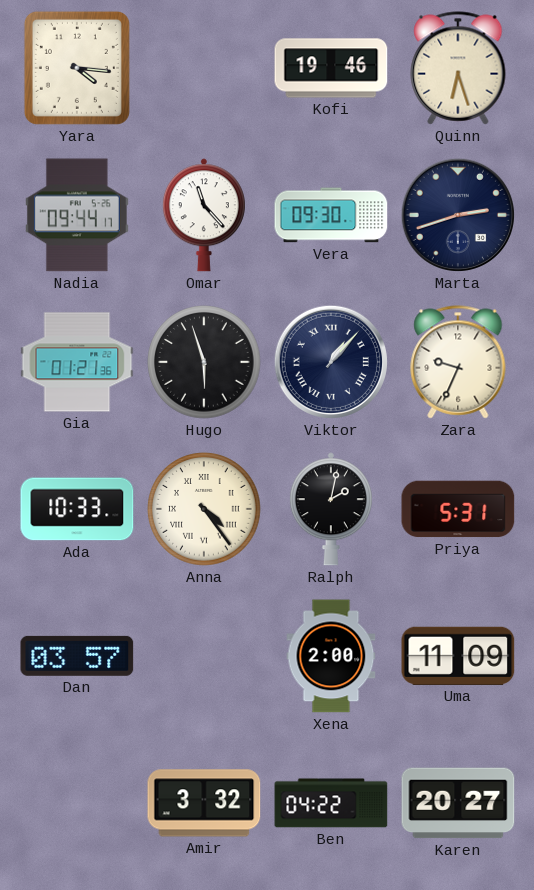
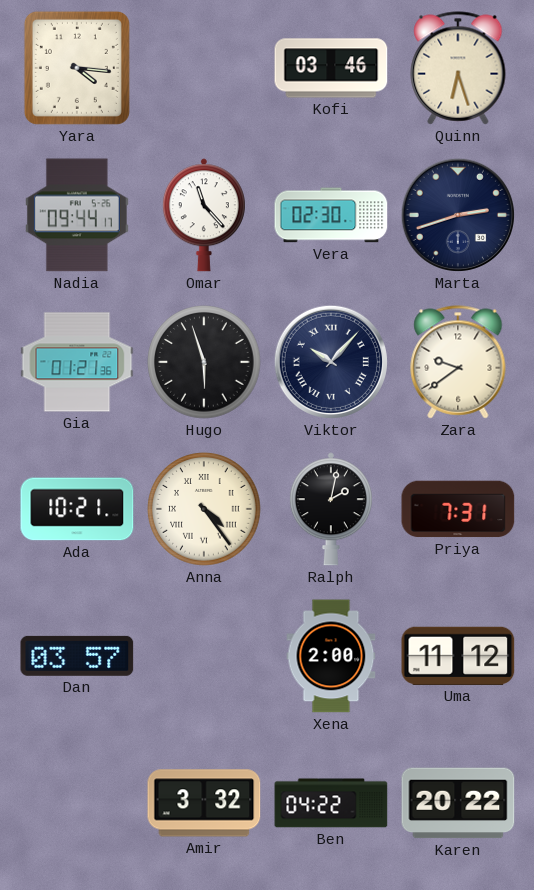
Kofi: 19:46 -> 03:46
Vera: 09:30 -> 02:30
Viktor: 1:07 -> 10:07
Zara: 9:34 -> 9:39
Ada: 10:33 -> 10:21
Priya: 5:31 -> 7:31
Uma: 11:09 -> 11:12
Karen: 20:27 -> 20:22
